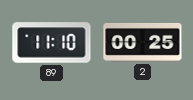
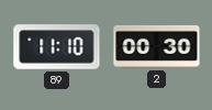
2: 00:25 -> 00:30
